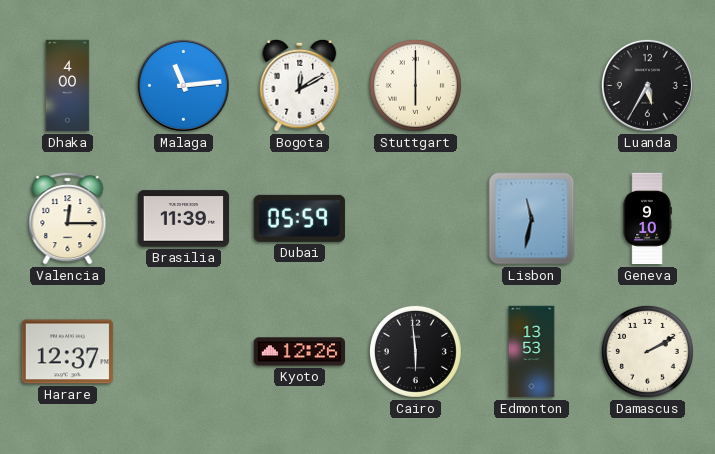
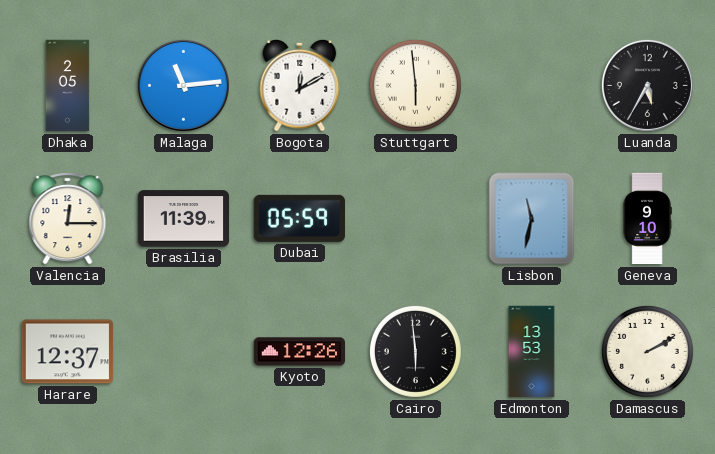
Dhaka: 4:00 -> 2:05
Stuttgart: 6:00 -> 5:59
